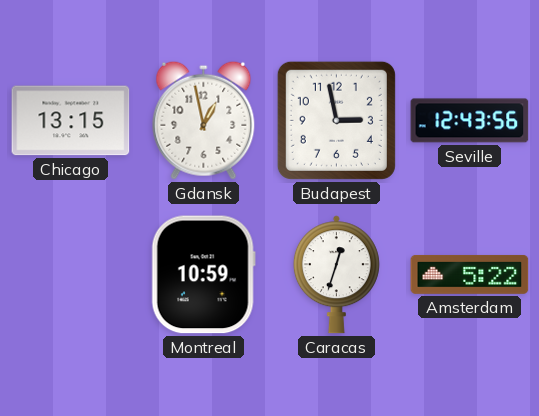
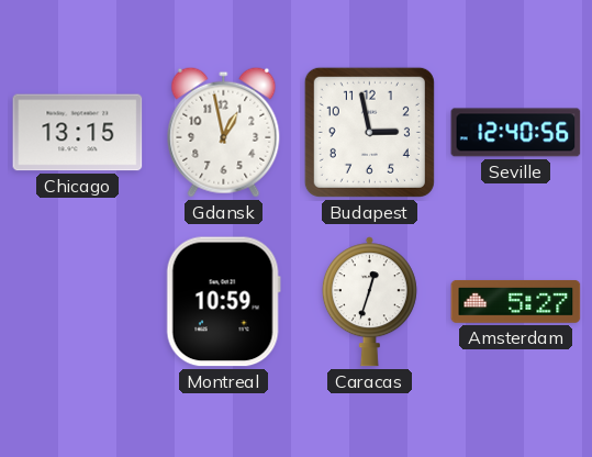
Seville: 12:43 -> 12:40
Amsterdam: 5:22 -> 5:27
